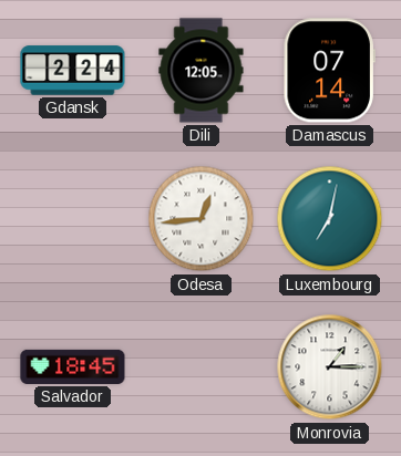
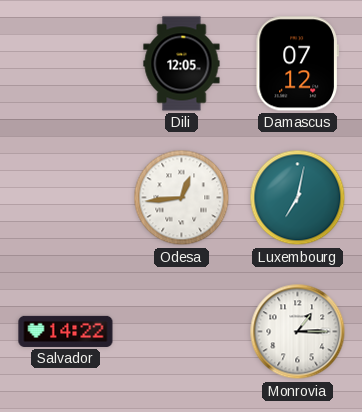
Gdansk: 2:24 -> none
Damascus: 07:14 -> 07:12
Salvador: 18:45 -> 14:22
